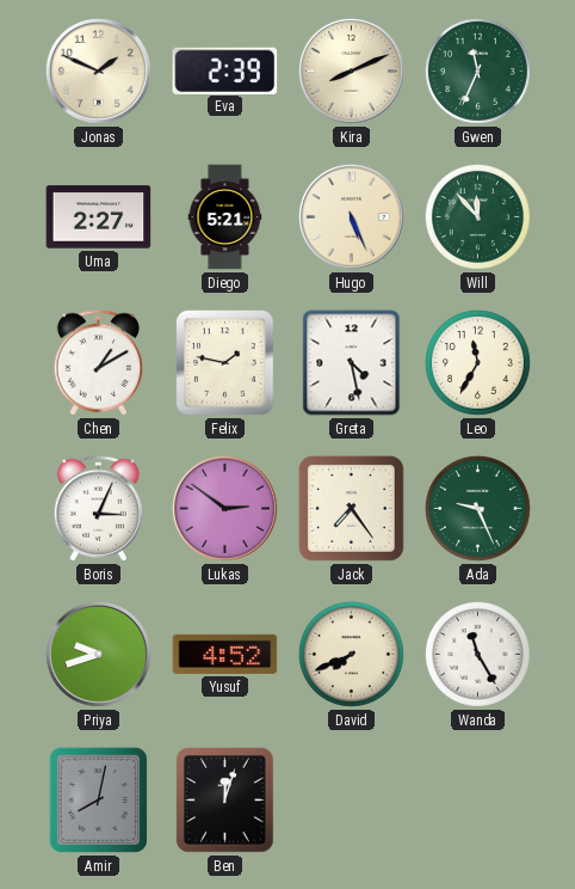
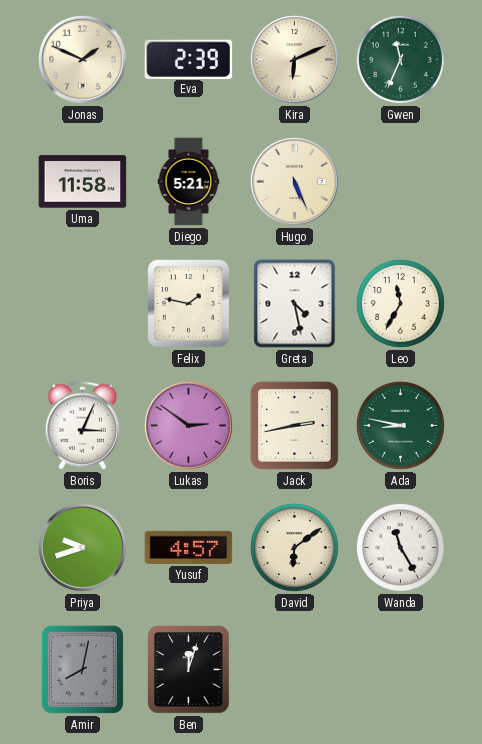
Kira: 8:11 -> 6:11
Uma: 2:27 -> 11:58
Will: 11:53 -> none
Chen: 1:10 -> none
Jack: 7:24 -> 2:43
Ada: 9:26 -> 8:47
Yusuf: 4:52 -> 4:57
David: 7:41 -> 6:09
